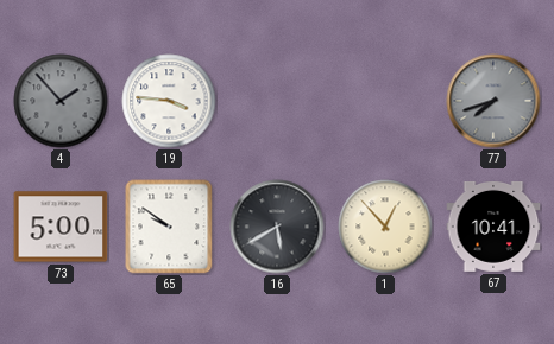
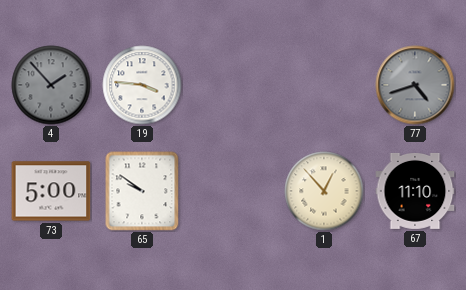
77: 7:42 -> 4:42
16: 5:40 -> none
67: 10:41 -> 11:10
